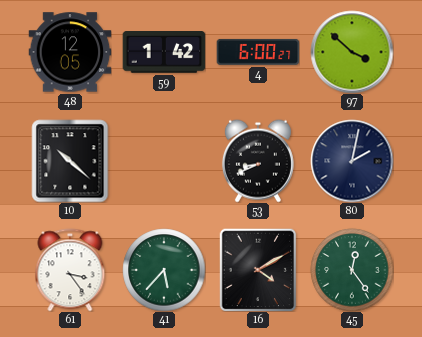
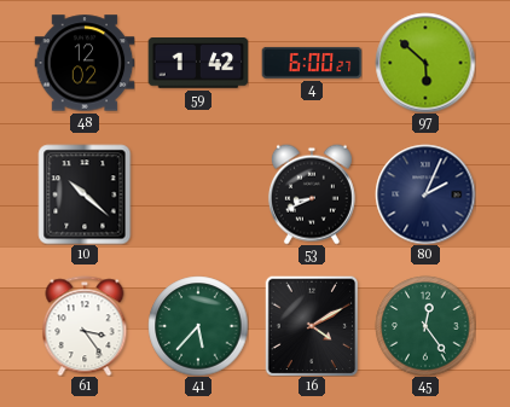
48: 12:05 -> 12:02
97: 3:52 -> 5:52
80: 2:02 -> 2:04
